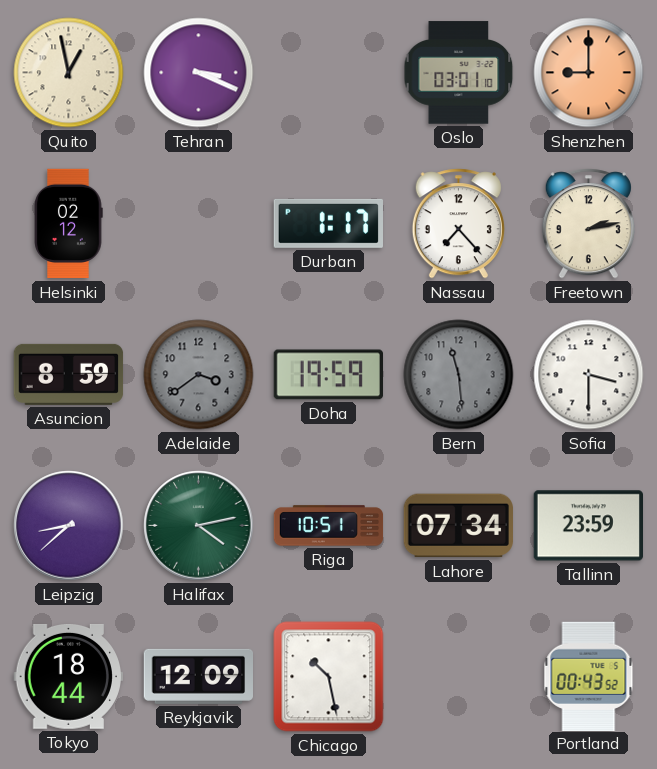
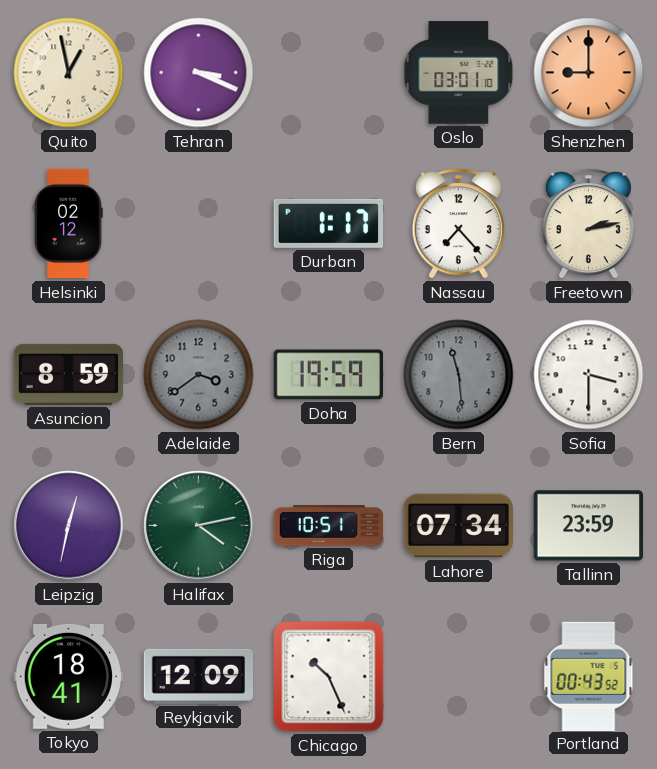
Leipzig: 8:38 -> 12:32
Tokyo: 18:44 -> 18:41
Chicago: 10:28 -> 10:26
